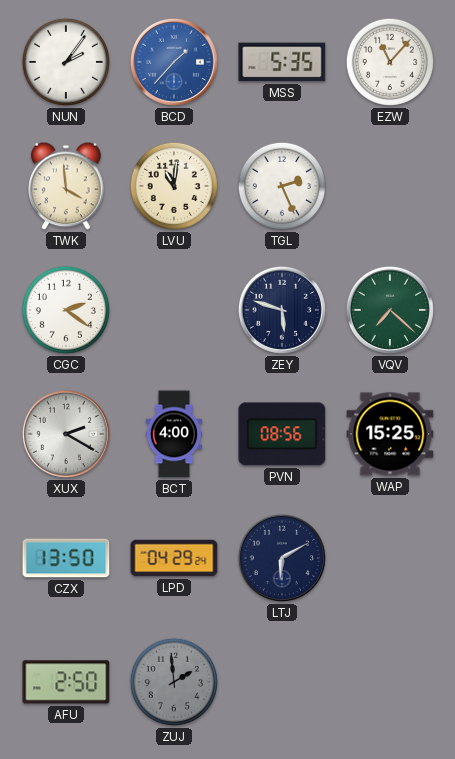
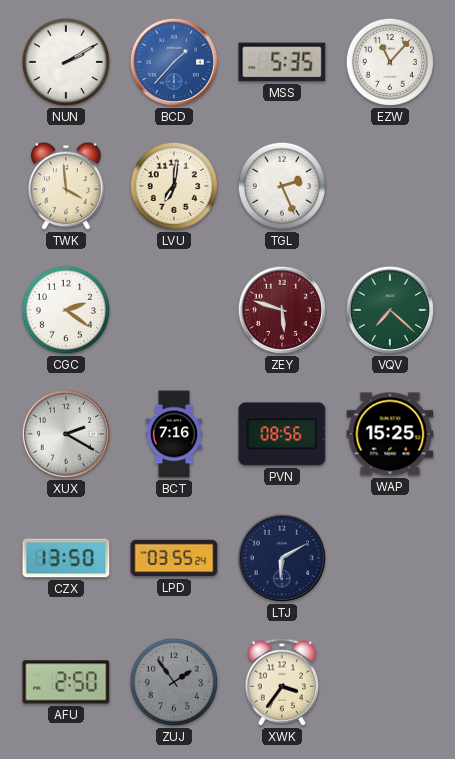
NUN: 2:06 -> 2:10
LVU: 11:01 -> 7:01
ZEY dial: navy -> burgundy
BCT: 4:00 -> 7:16
LPD: 04:29 -> 03:55
ZUJ: 1:59 -> 1:54
XWK: none -> 3:36
